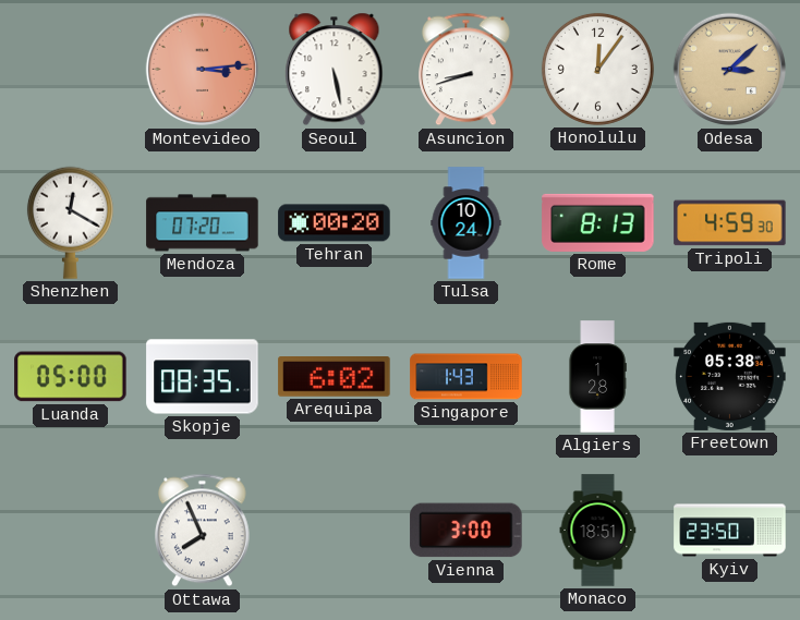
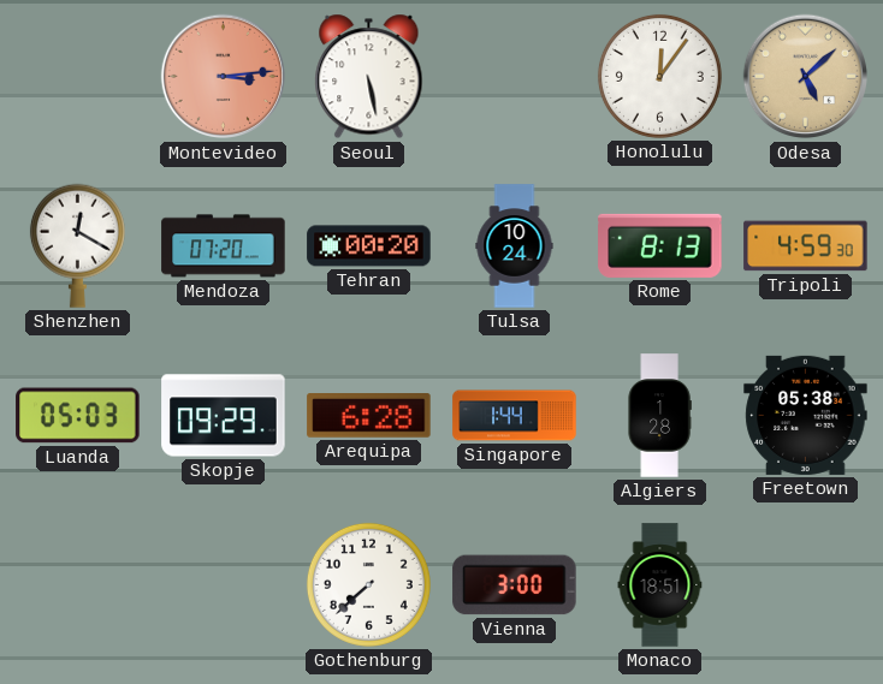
Asuncion: 8:42 -> none
Odesa: 3:08 -> 5:08
Luanda: 05:00 -> 05:03
Skopje: 08:35 -> 09:29
Arequipa: 6:02 -> 6:28
Singapore: 1:43 -> 1:44
Ottawa: 7:56 -> none
Gothenburg: none -> 7:38
Kyiv: 23:50 -> none
